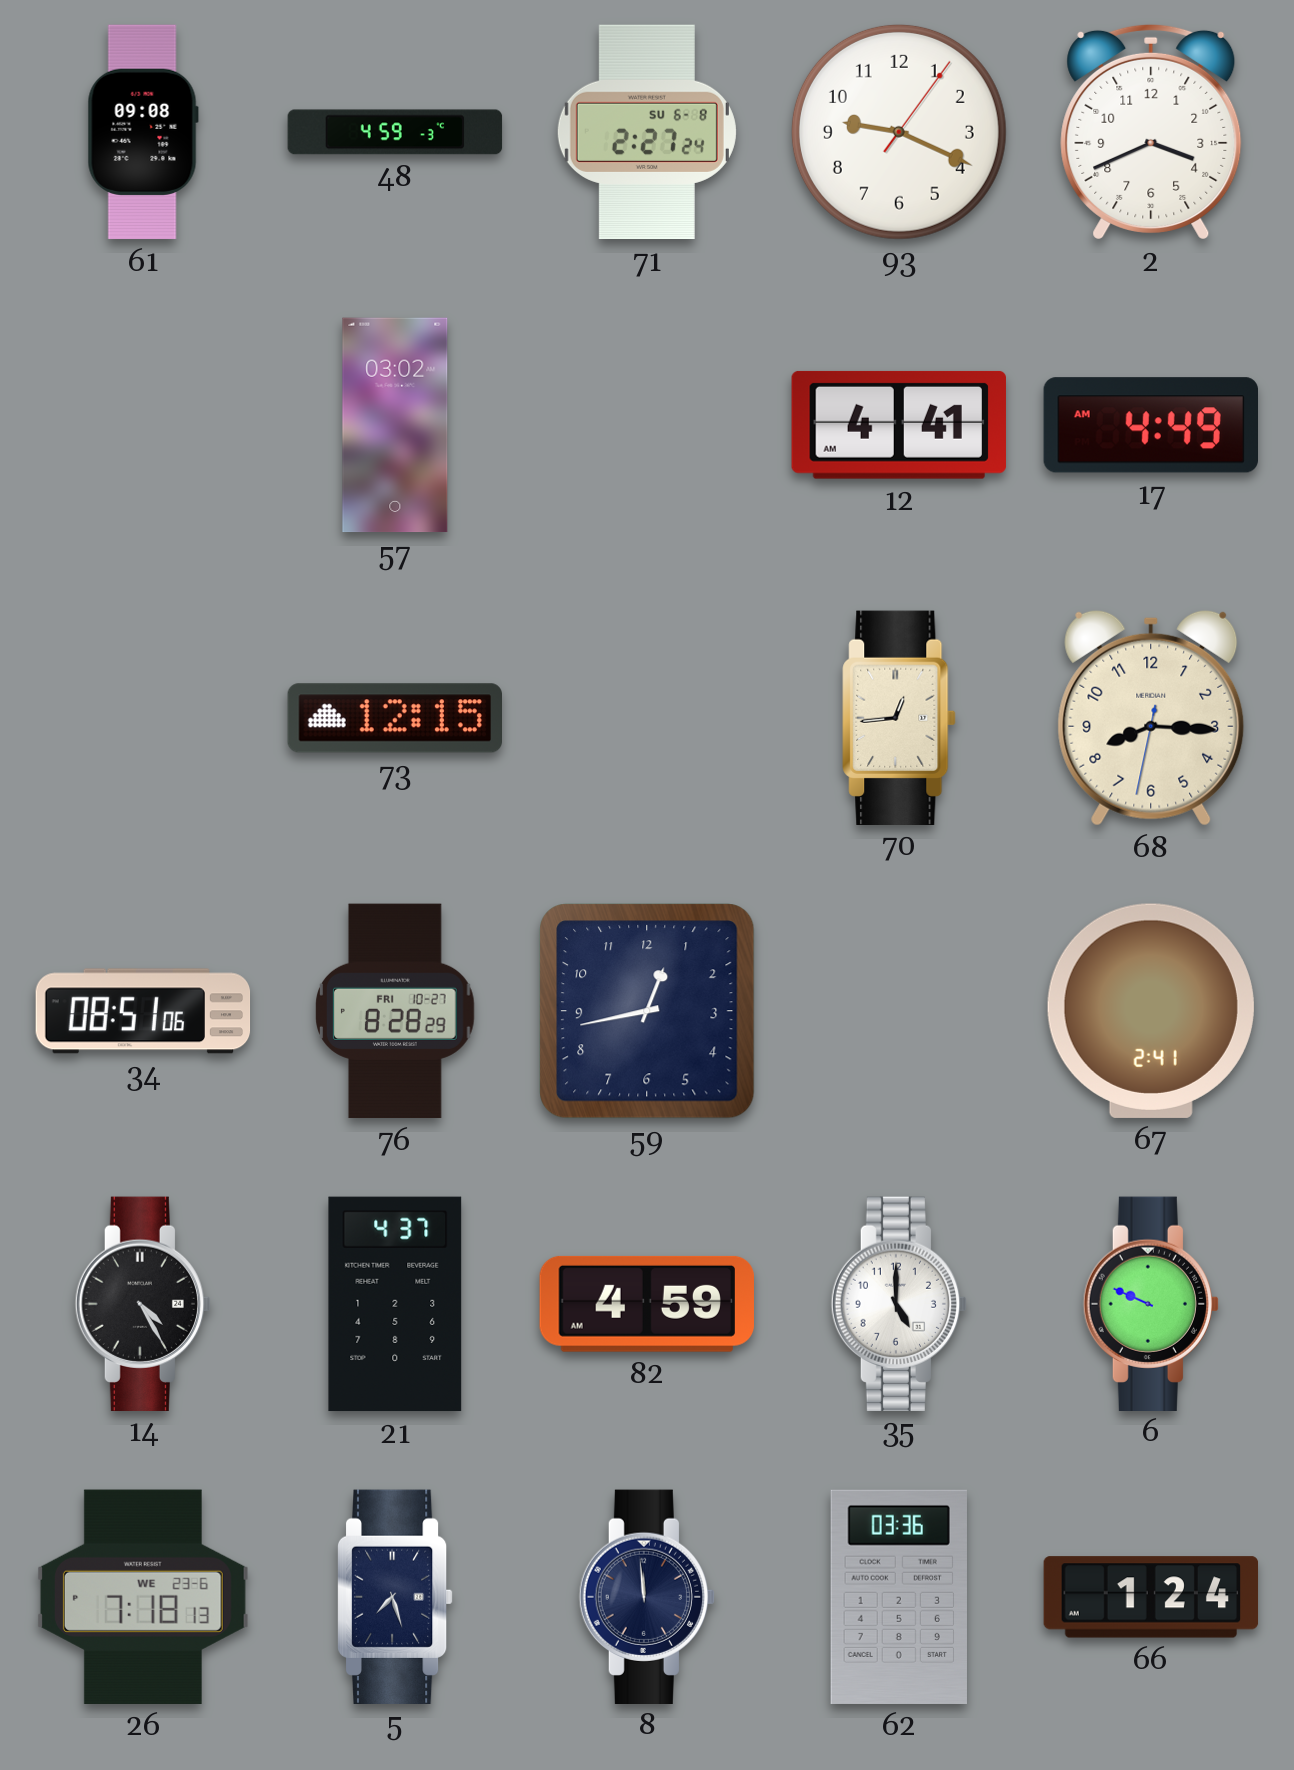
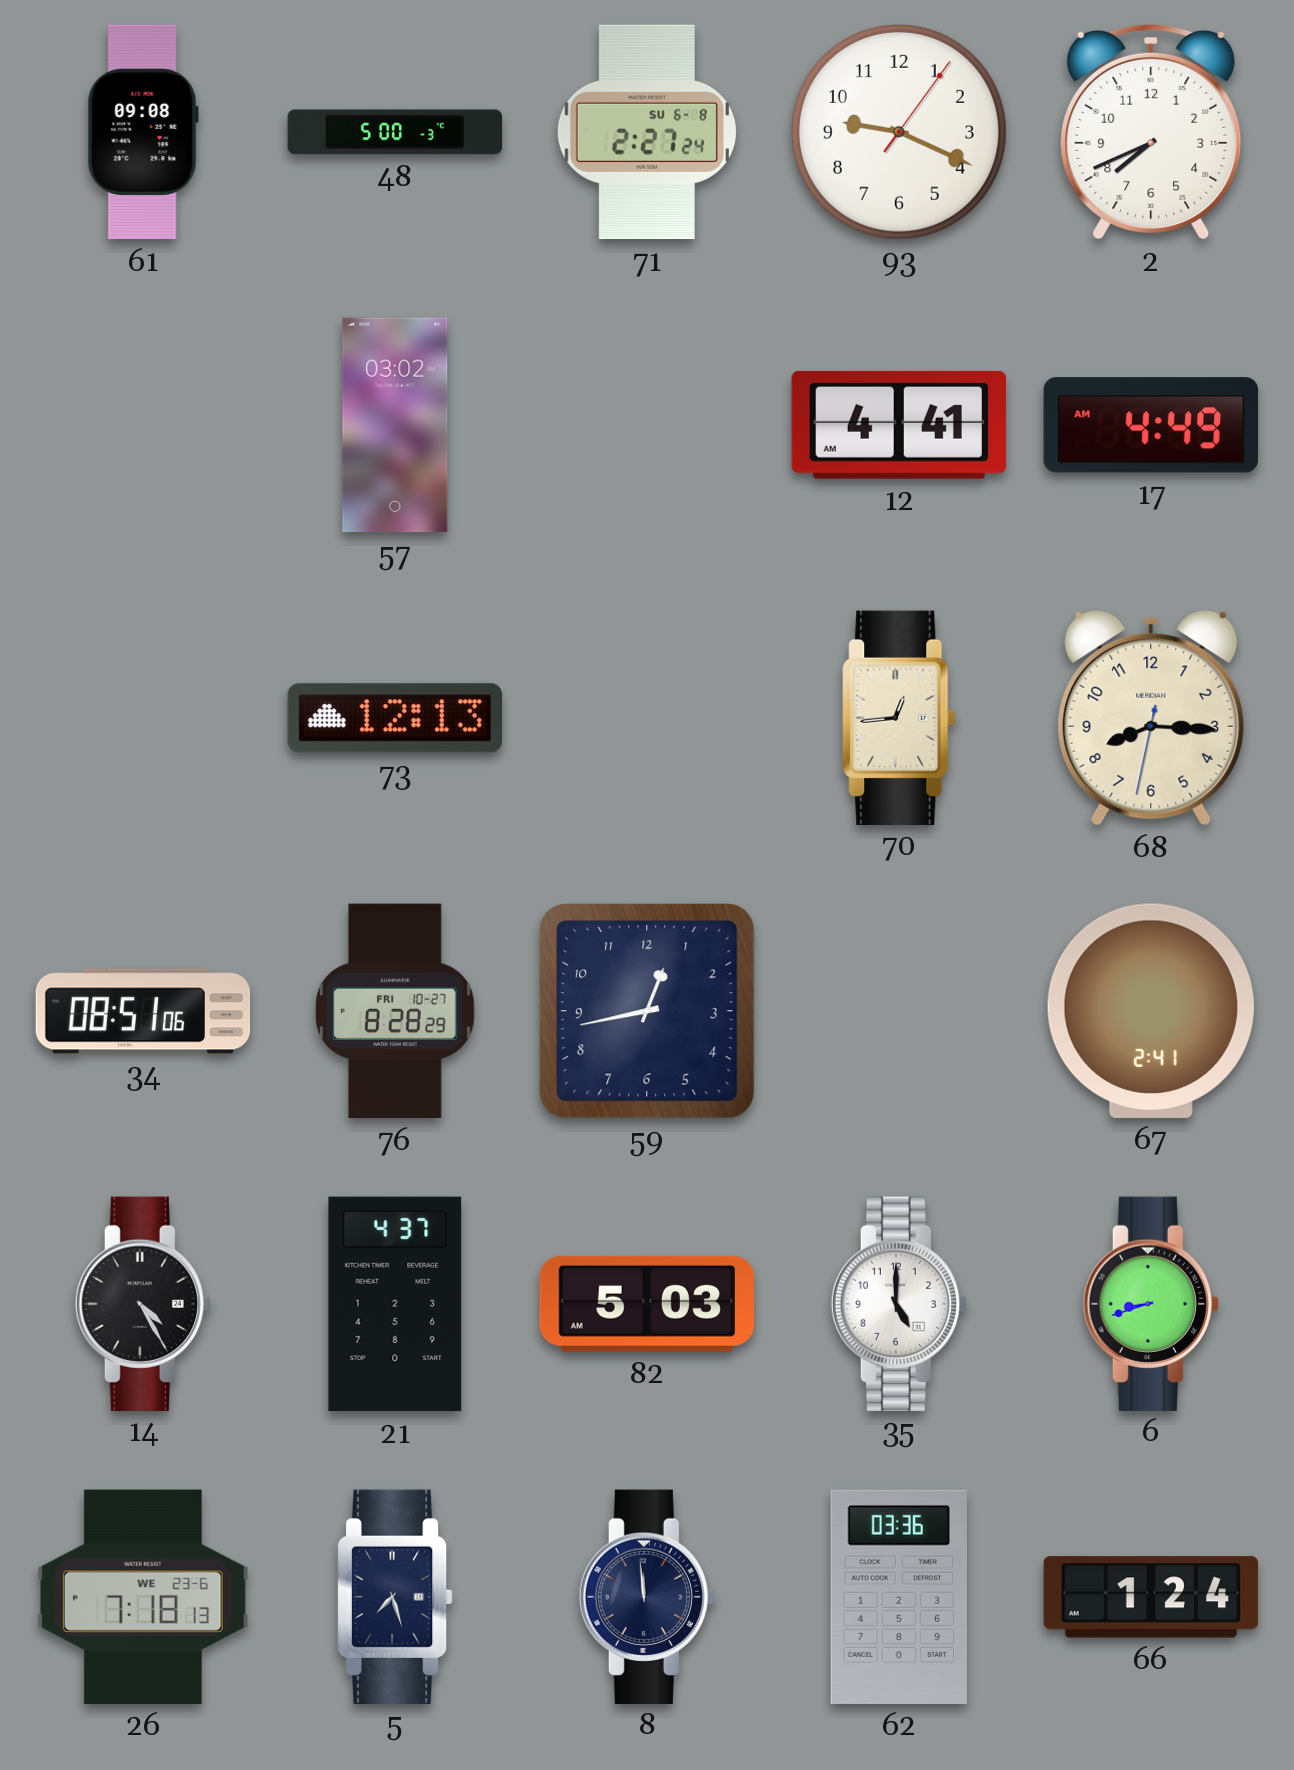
48: 4:59 -> 5:00
2: 3:41 -> 7:41
73: 12:15 -> 12:13
82: 4:59 -> 5:03
6: 9:49 -> 8:42
